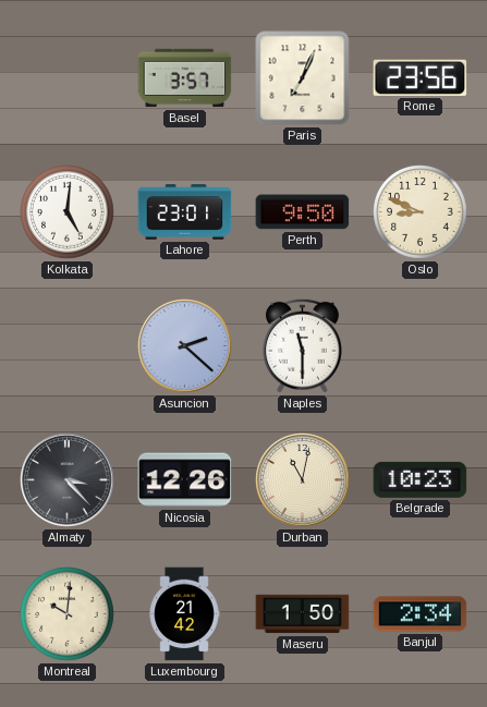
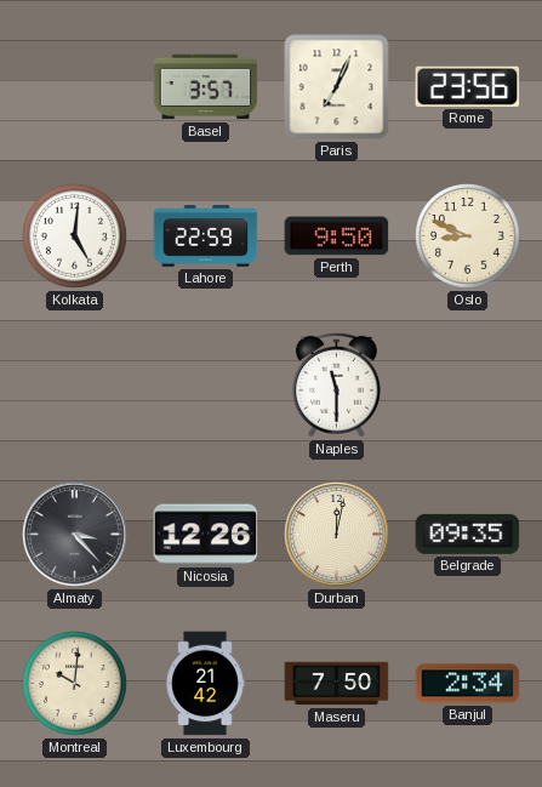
Lahore: 23:01 -> 22:59
Asuncion: 2:22 -> none
Durban: 11:02 -> 12:02
Belgrade: 10:23 -> 09:35
Maseru: 1:50 -> 7:50
